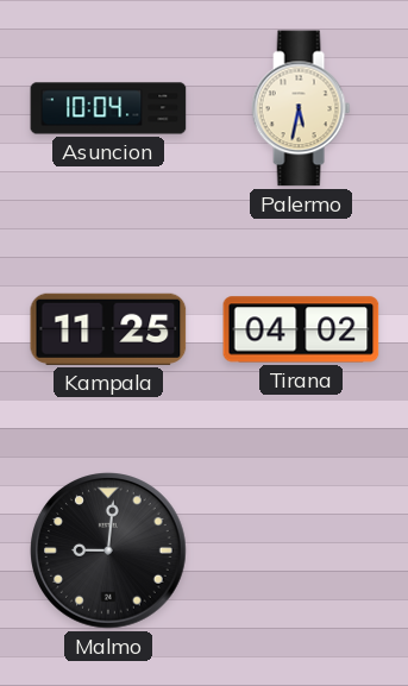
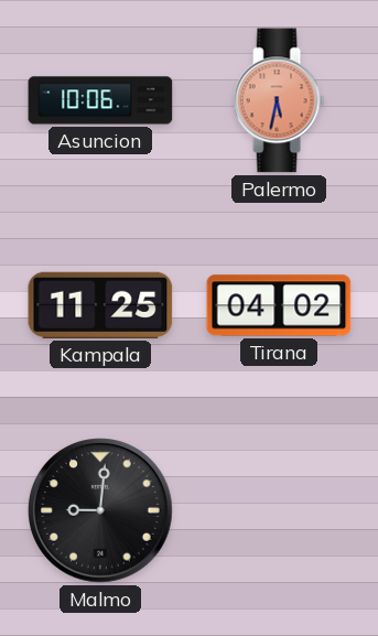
Asuncion: 10:04 -> 10:06
Palermo dial: cream -> salmon
